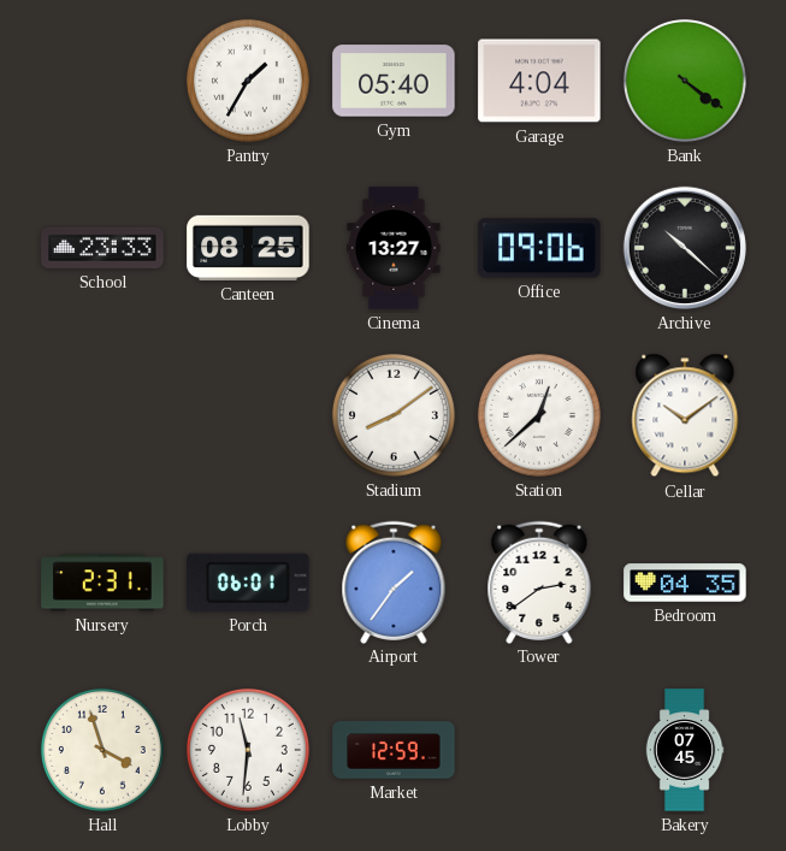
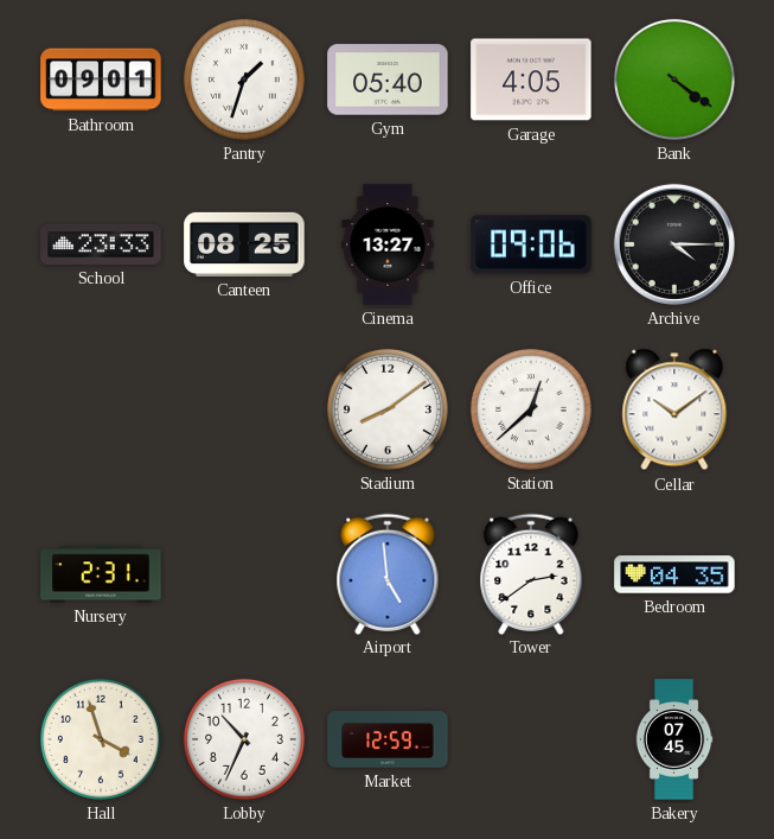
Bathroom: none -> 09:01
Pantry: 1:35 -> 1:33
Garage: 4:04 -> 4:05
Archive: 10:22 -> 4:15
Porch: 06:01 -> none
Airport: 1:36 -> 4:59
Lobby: 11:31 -> 10:34
